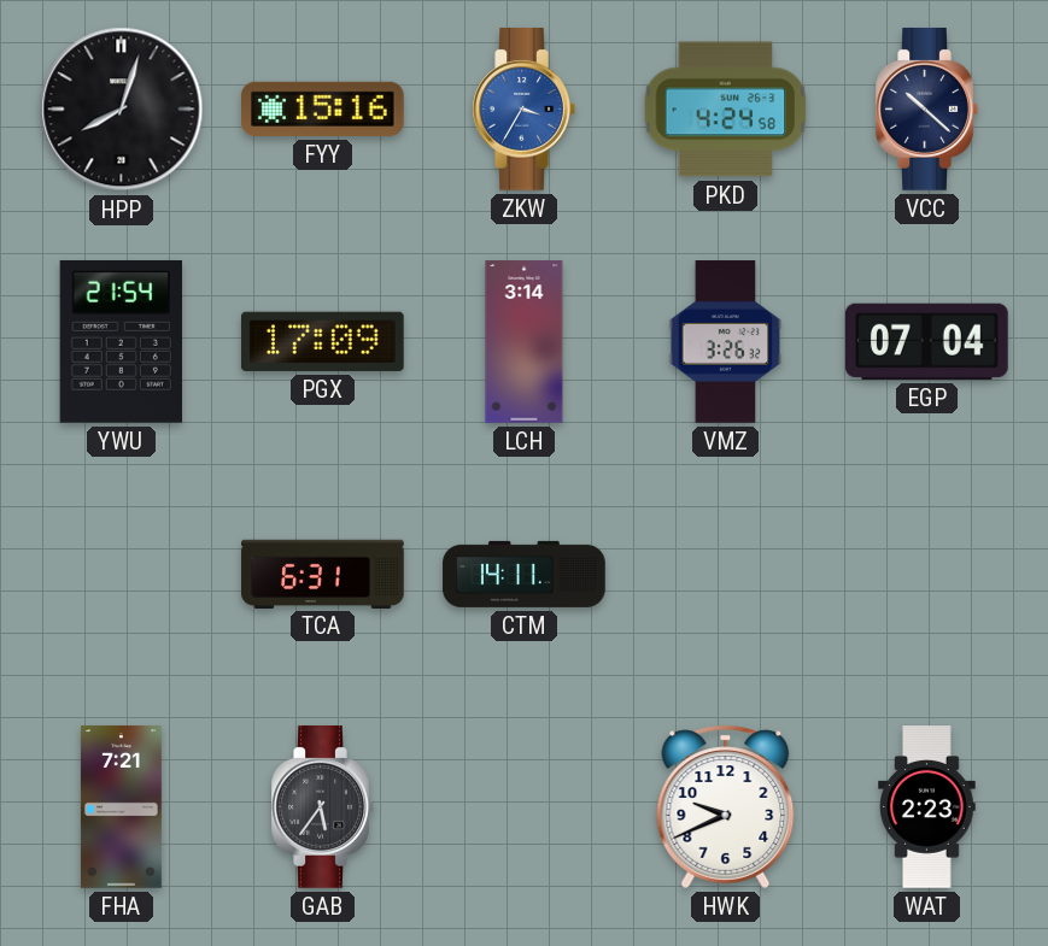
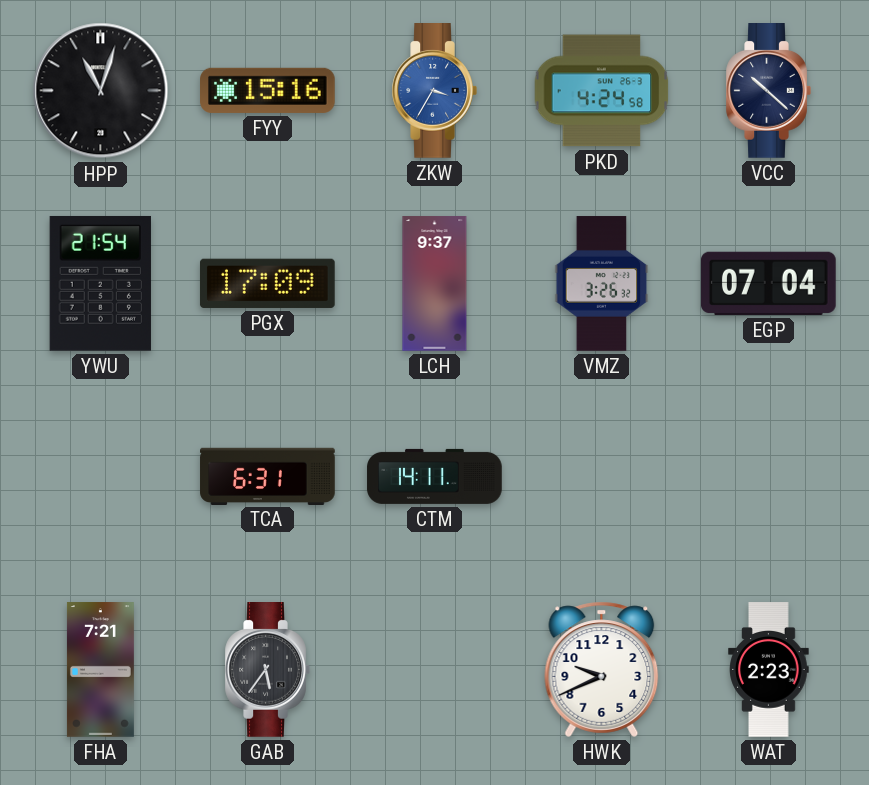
HPP: 8:03 -> 11:03
LCH: 3:14 -> 9:37
